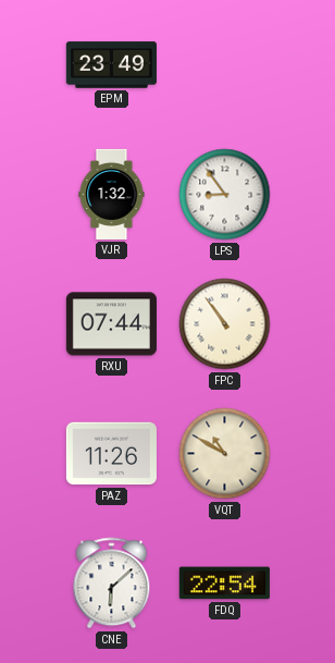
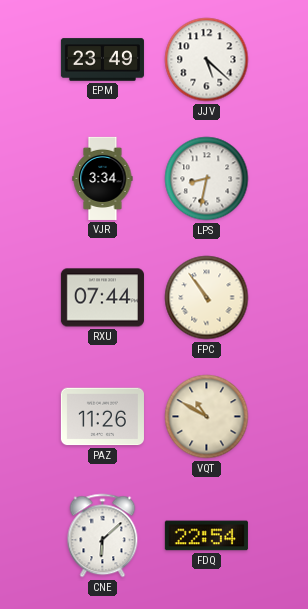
JJV: none -> 5:22
VJR: 1:32 -> 3:34
LPS: 8:54 -> 8:32
